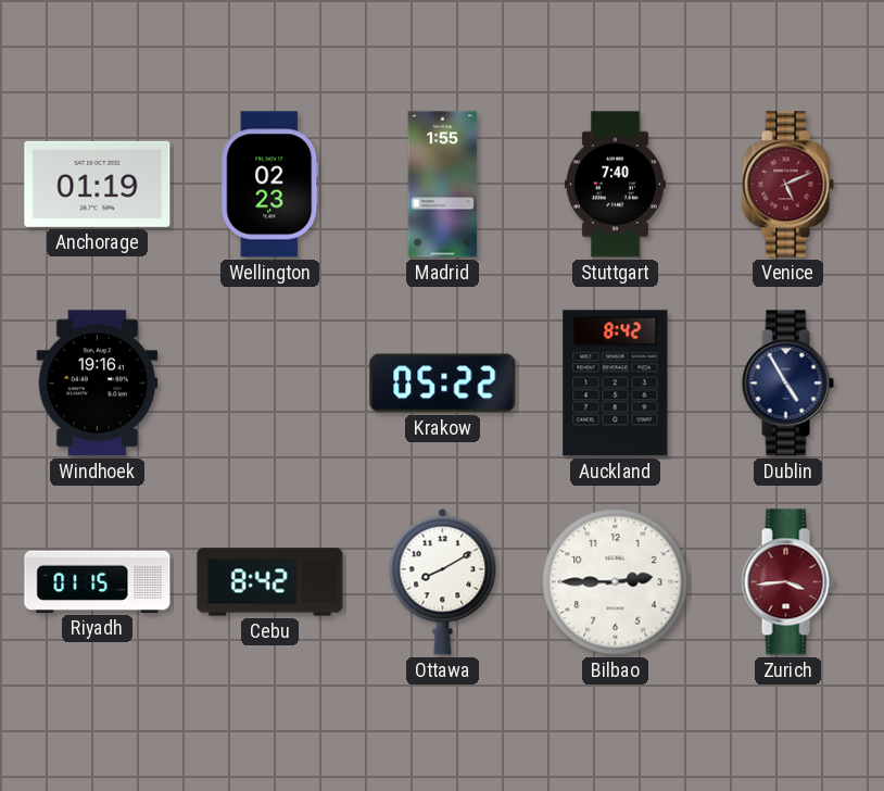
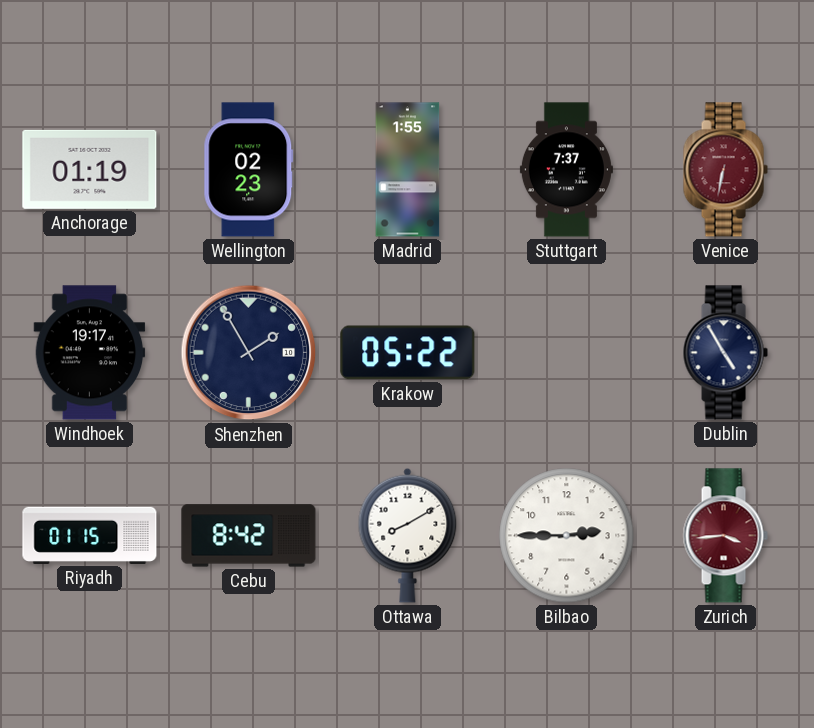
Stuttgart: 7:40 -> 7:37
Venice: 5:11 -> 6:32
Windhoek: 19:16 -> 19:17
Shenzhen: none -> 1:55
Auckland: 8:42 -> none
